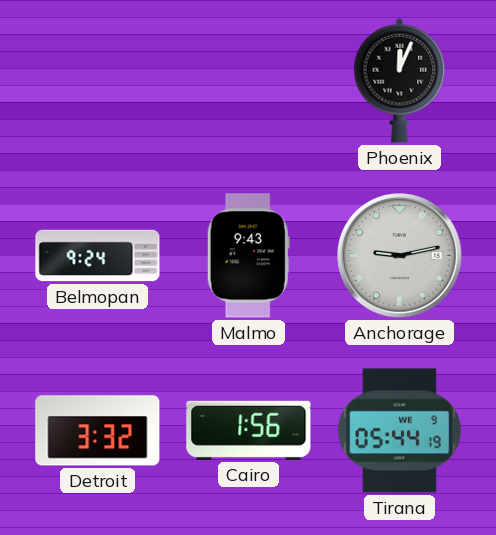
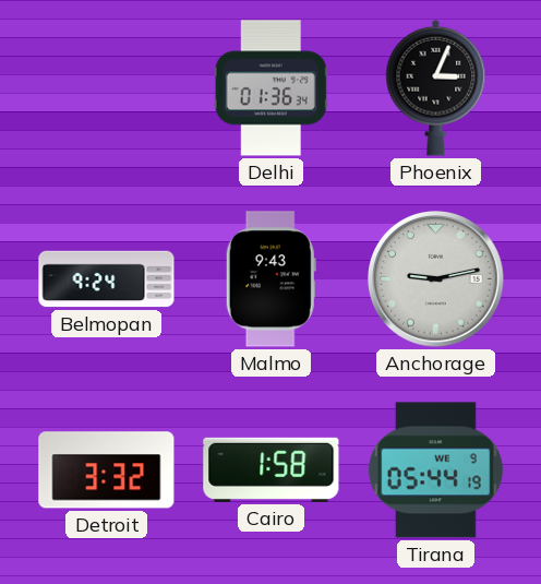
Delhi: none -> 01:36
Phoenix: 12:04 -> 3:04
Cairo: 1:56 -> 1:58
